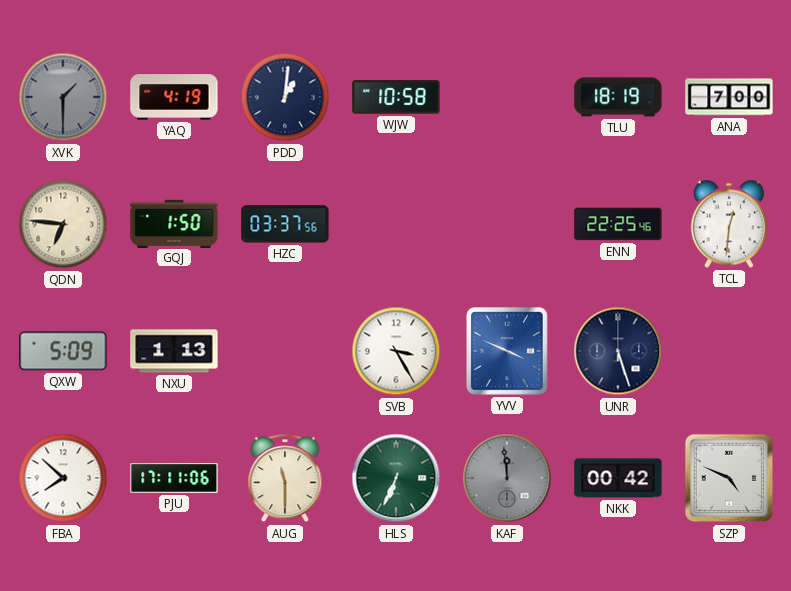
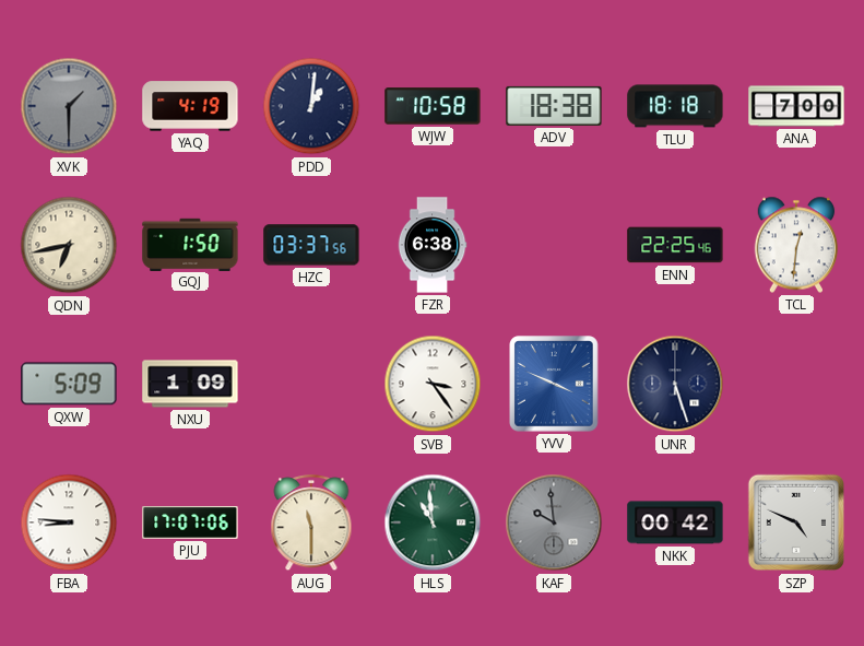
ADV: none -> 18:38
TLU: 18:19 -> 18:18
QDN: 6:46 -> 6:43
FZR: none -> 6:38
NXU: 1:13 -> 1:09
SVB: 3:25 -> 3:24
FBA: 7:52 -> 8:46
PJU: 17:11 -> 17:07
HLS: 6:34 -> 10:59
KAF: 11:59 -> 9:59
